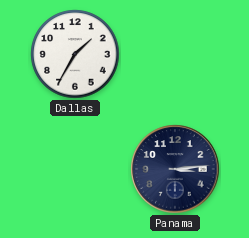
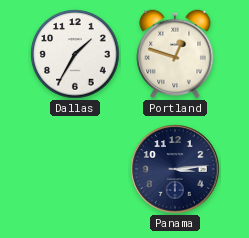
Portland: none -> 12:48
